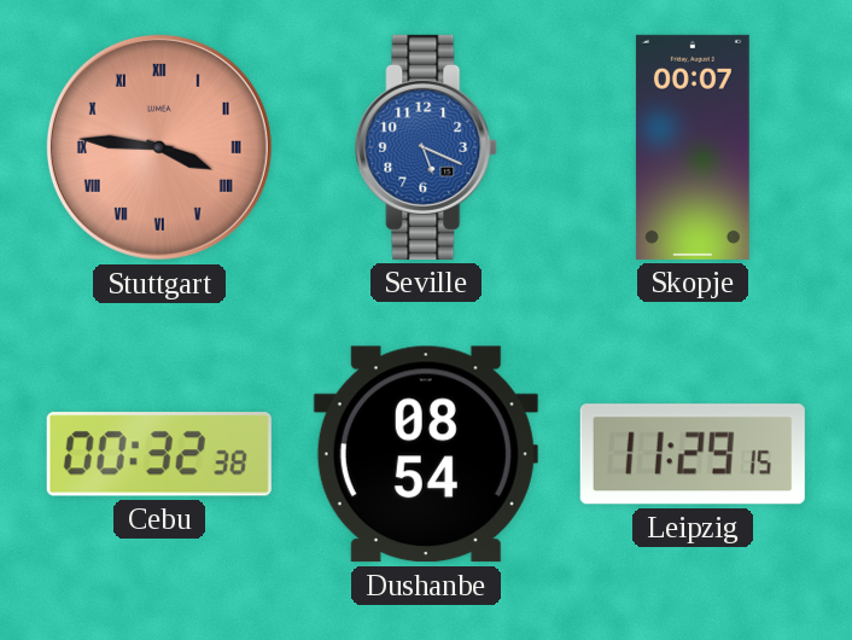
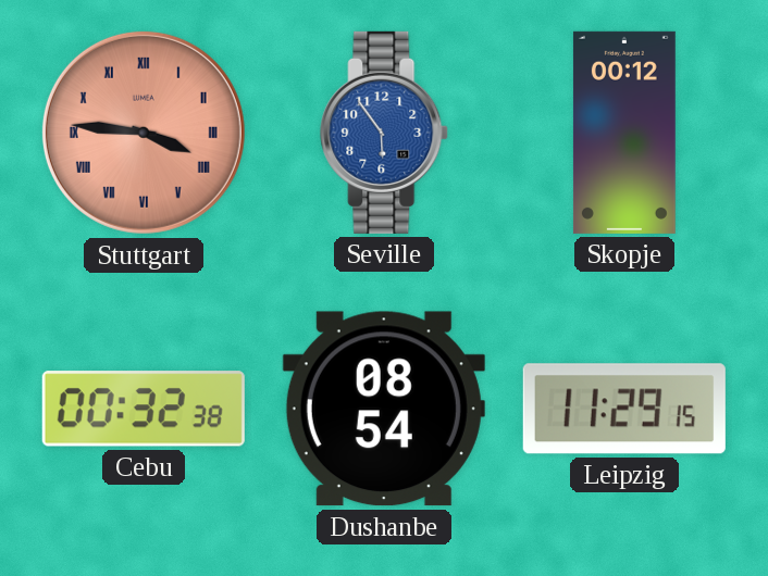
Seville: 5:19 -> 5:54
Skopje: 00:07 -> 00:12
